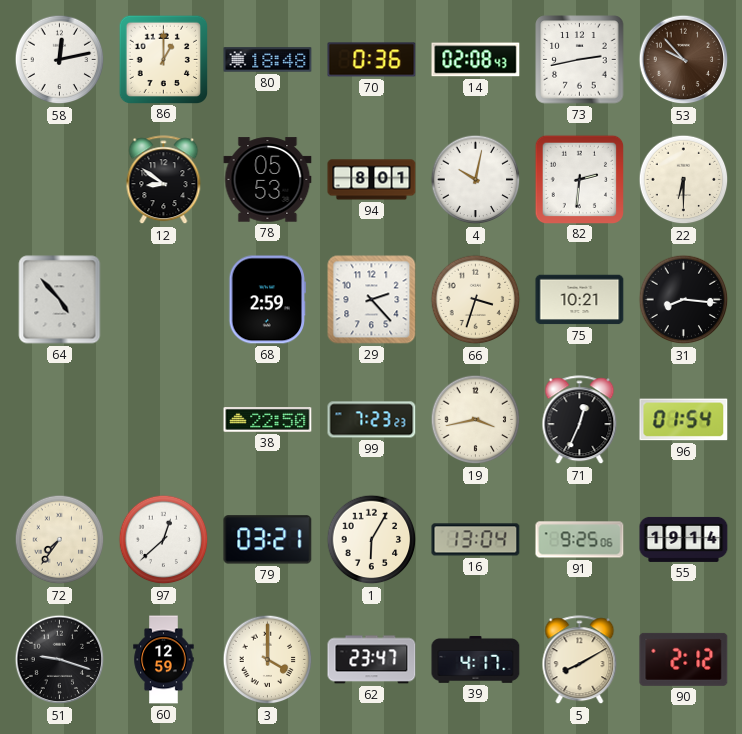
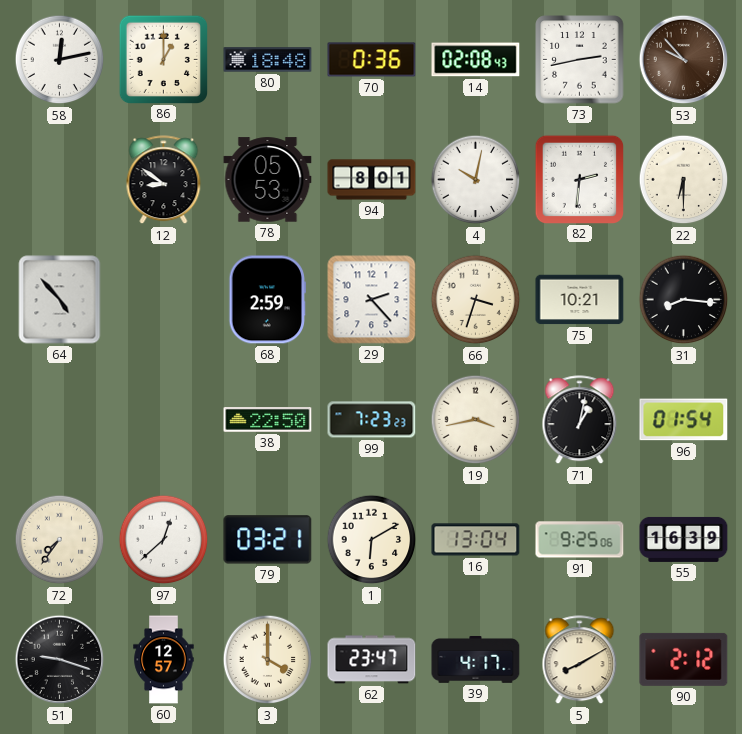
71: 12:34 -> 1:02
1: 6:05 -> 6:10
55: 19:14 -> 16:39
60: 12:59 -> 12:57
